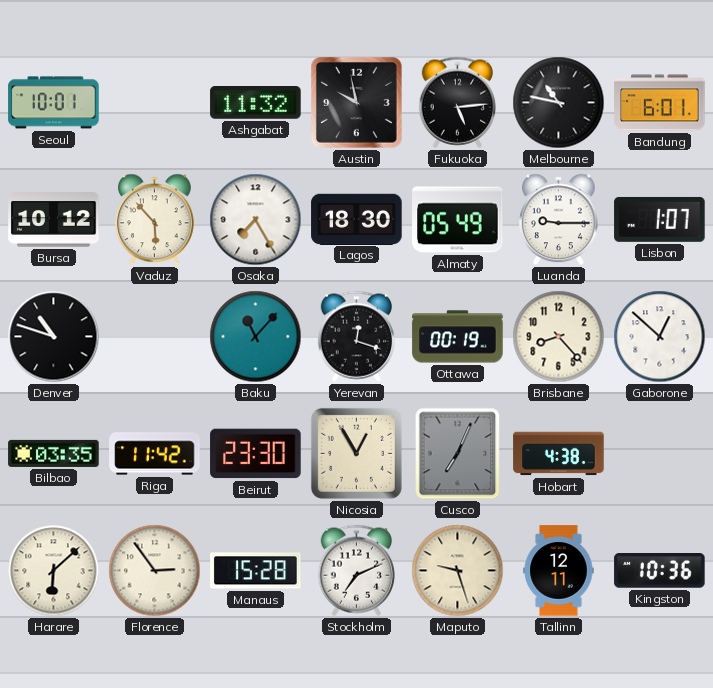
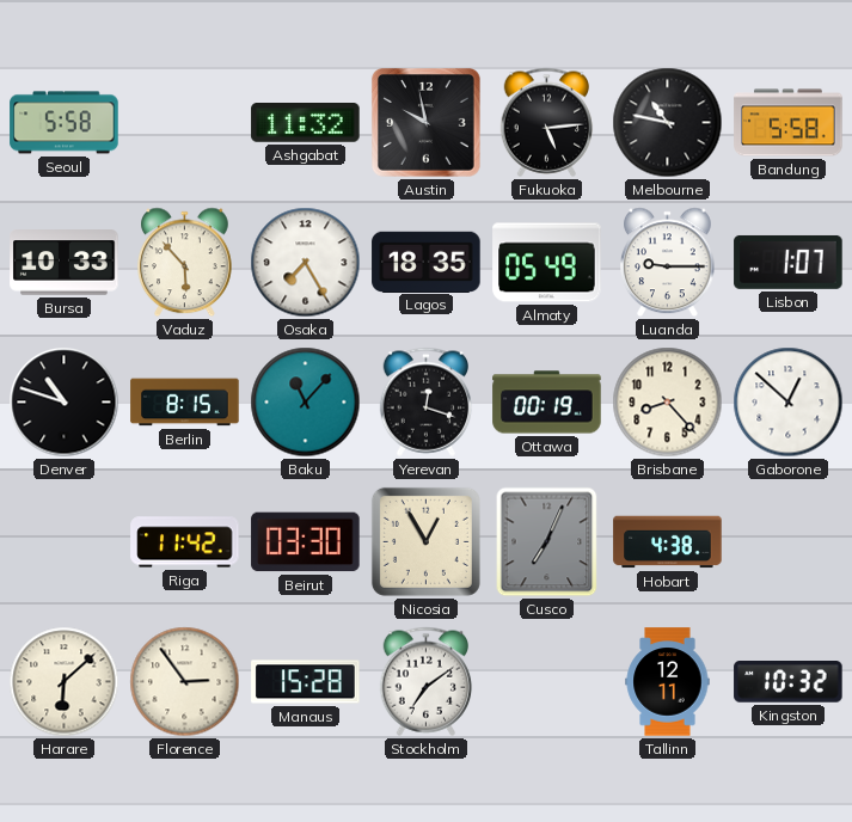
Seoul: 10:01 -> 5:58
Bandung: 6:01 -> 5:58
Bursa: 10:12 -> 10:33
Lagos: 18:30 -> 18:35
Berlin: none -> 8:15
Bilbao: 03:35 -> none
Beirut: 23:30 -> 03:30
Stockholm: 7:11 -> 7:09
Maputo: 9:27 -> none
Kingston: 10:36 -> 10:32
